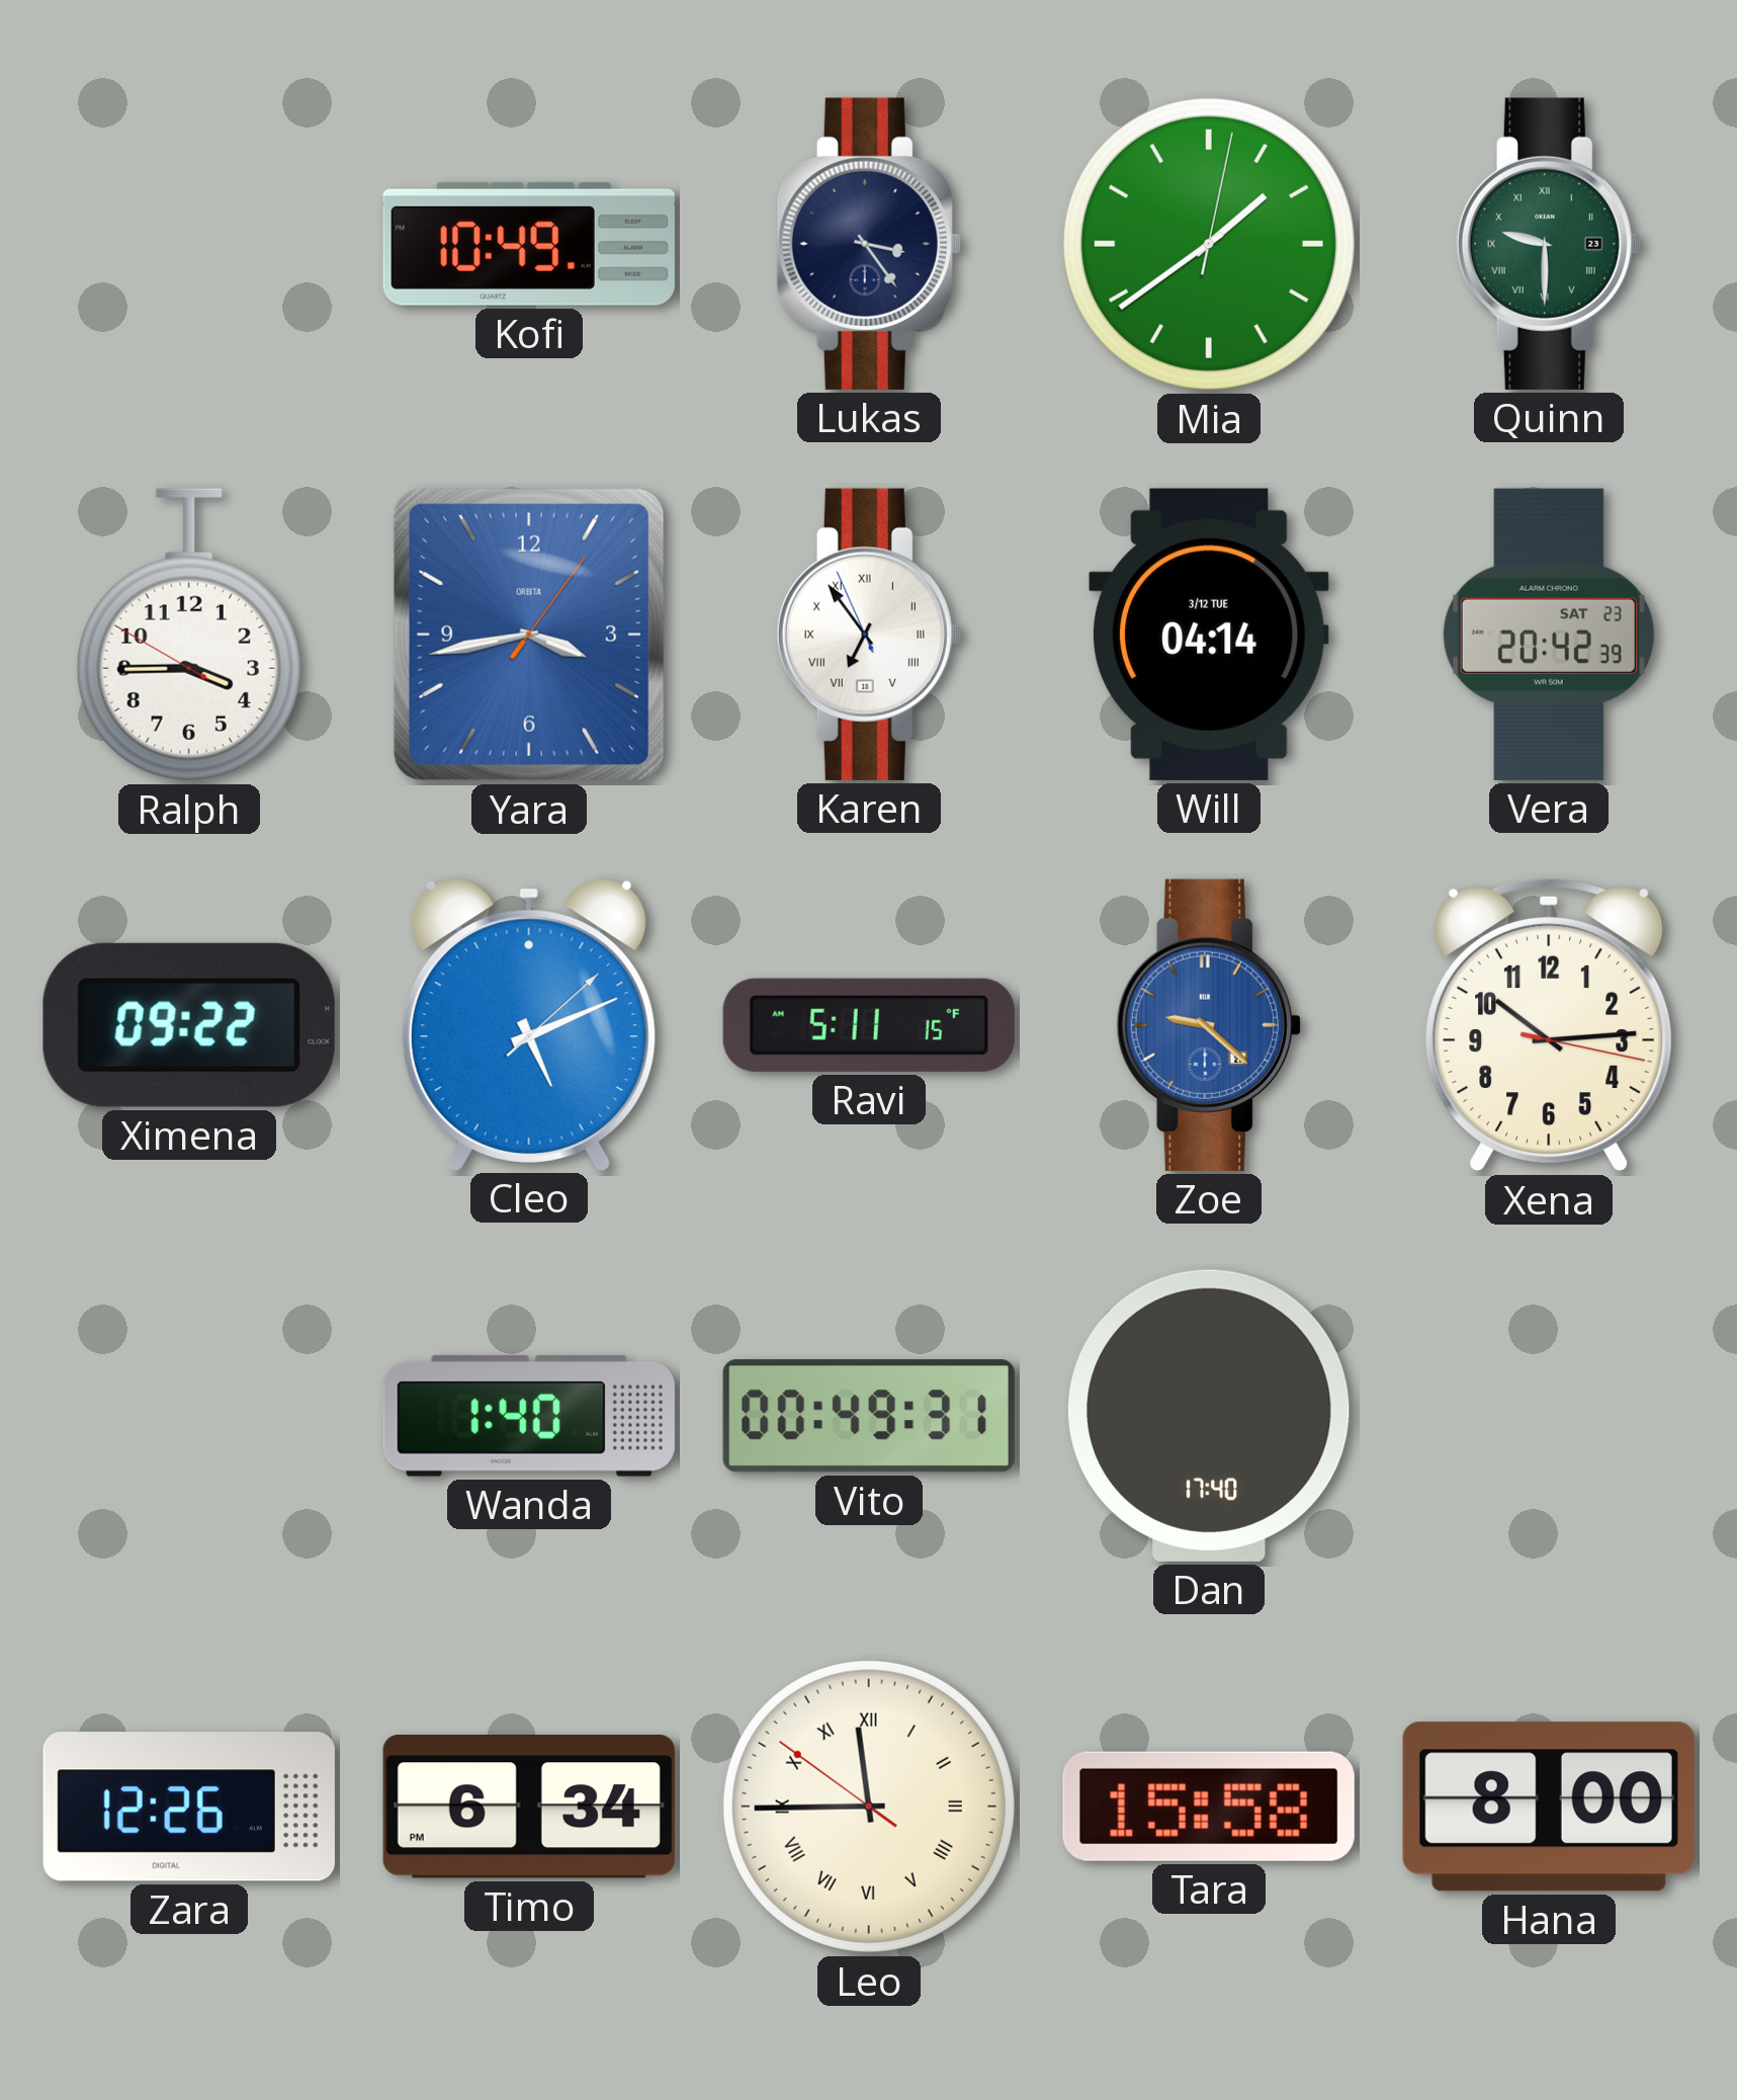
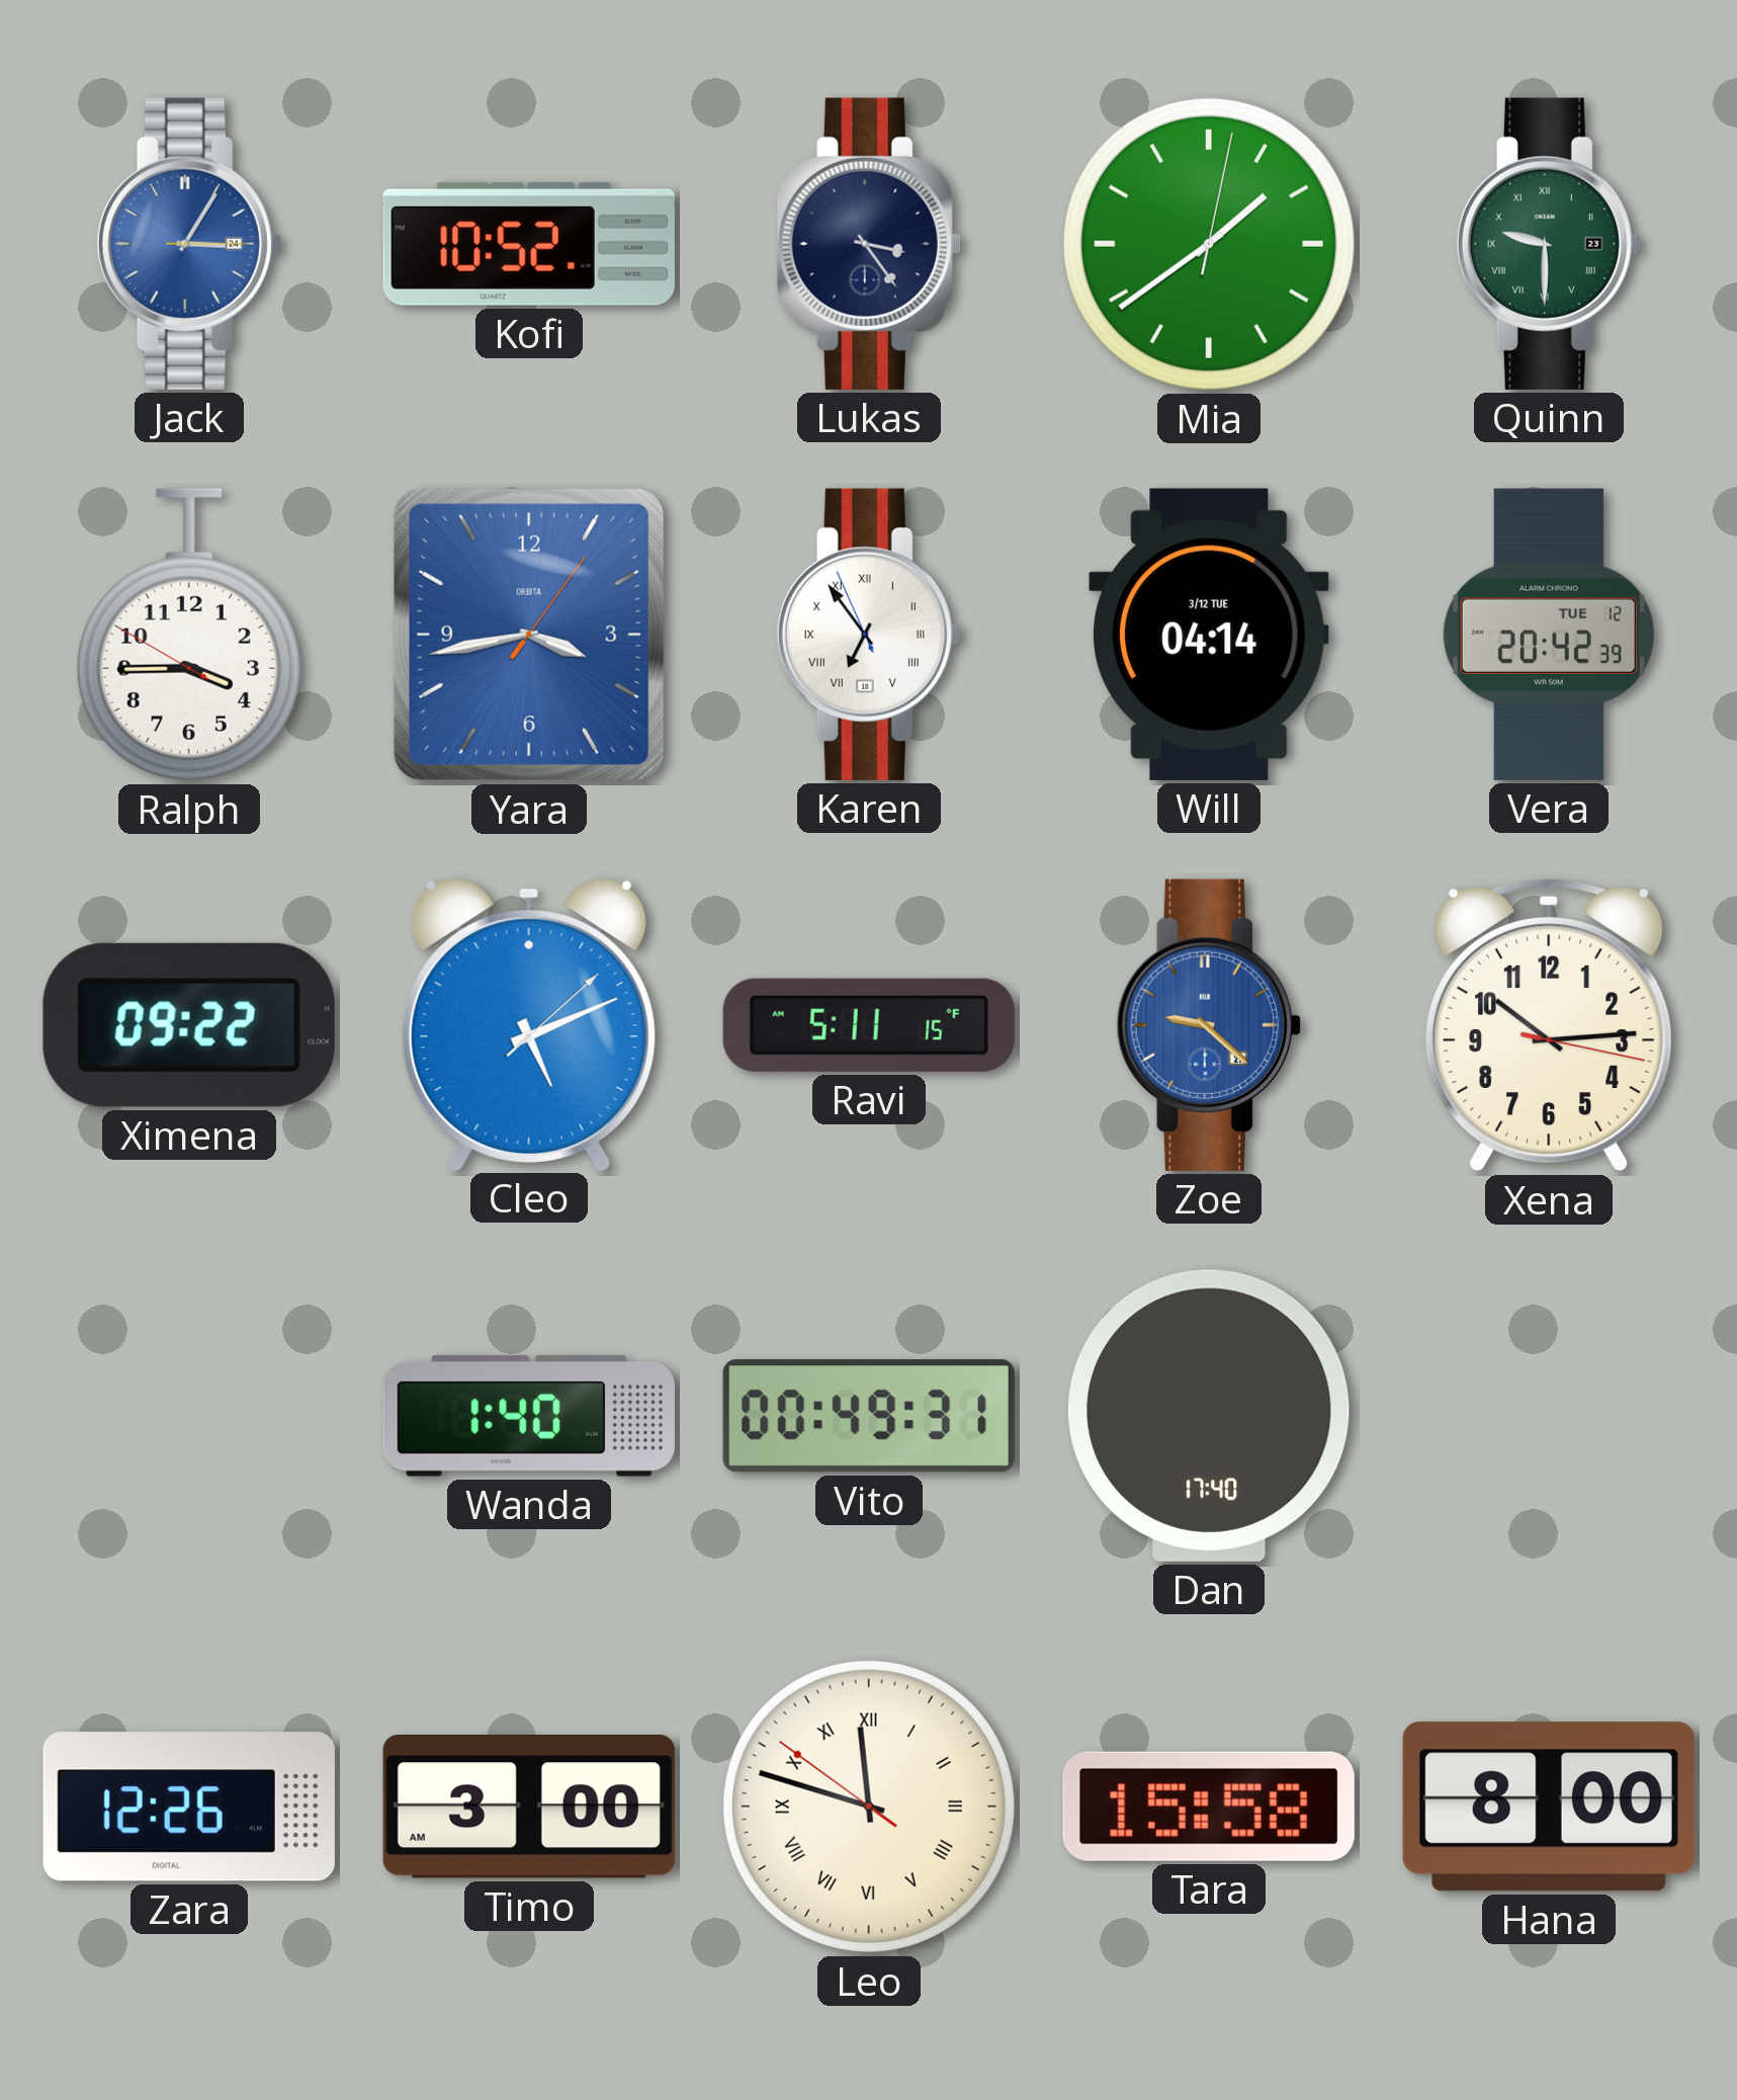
Jack: none -> 3:05
Kofi: 10:49 -> 10:52
Vera date: SAT 23 -> TUE 12
Timo: 6:34 -> 3:00
Leo: 11:44 -> 11:47
